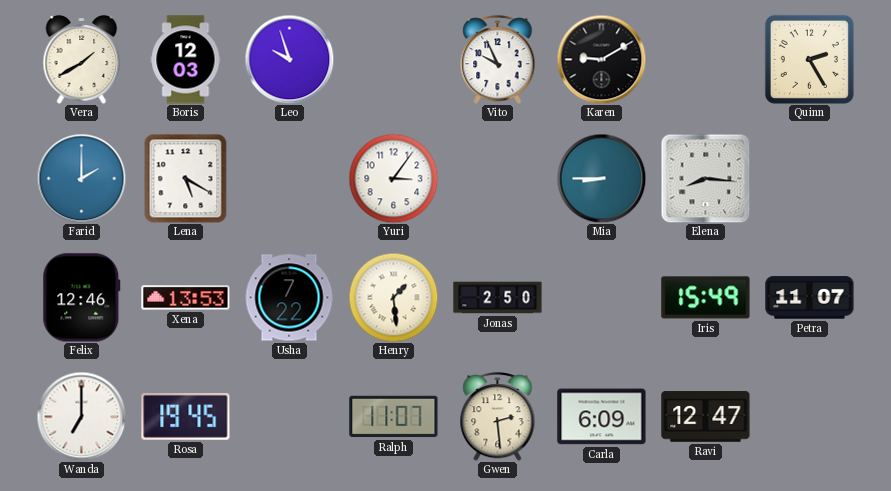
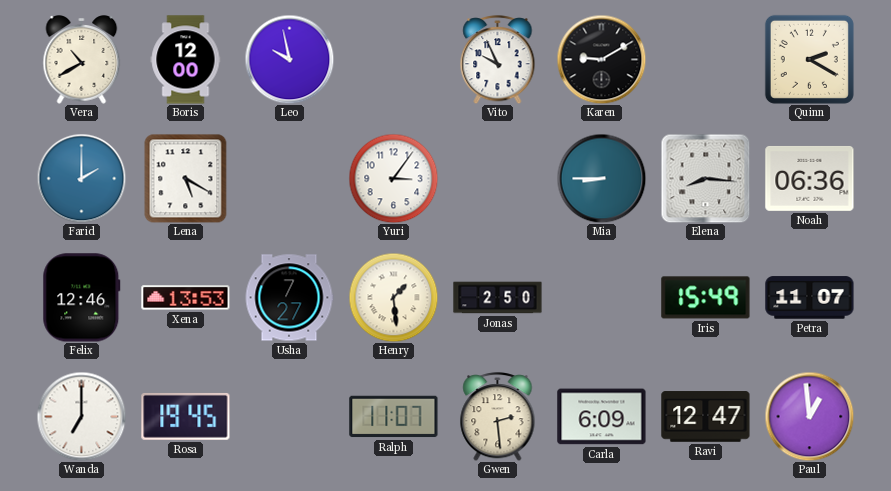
Vera: 1:40 -> 10:40
Boris: 12:03 -> 12:00
Leo: 9:57 -> 9:58
Quinn: 2:25 -> 2:20
Noah: none -> 06:36
Usha: 7:22 -> 7:27
Paul: none -> 12:59
